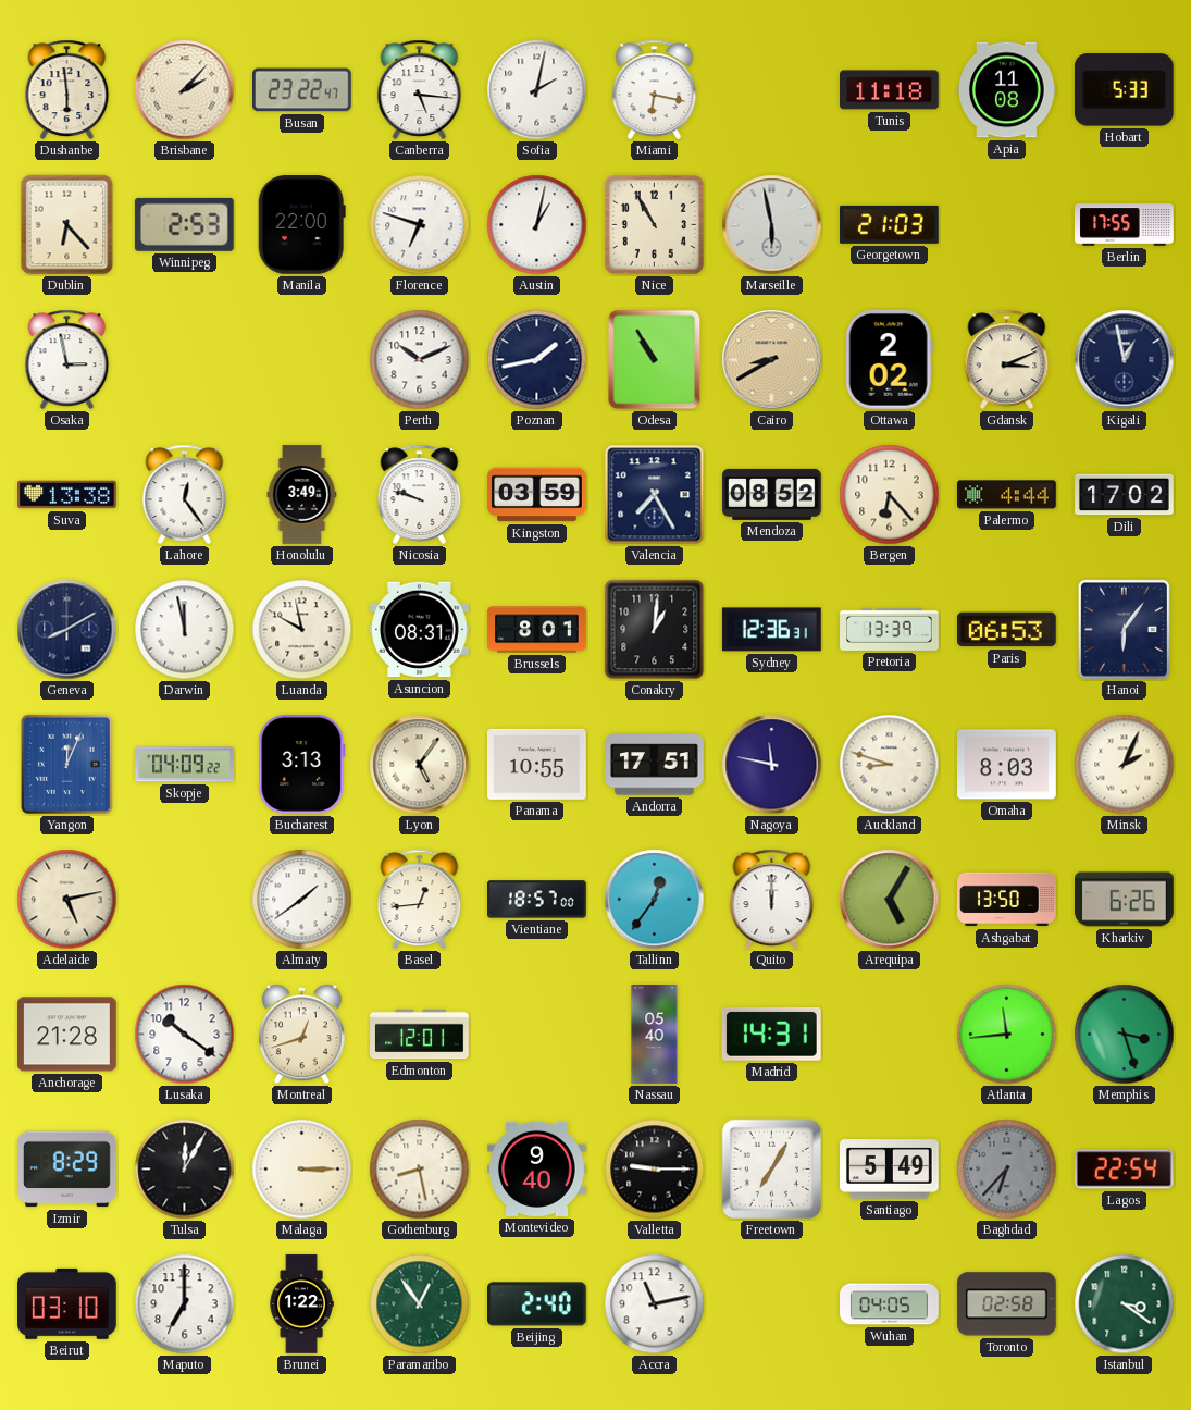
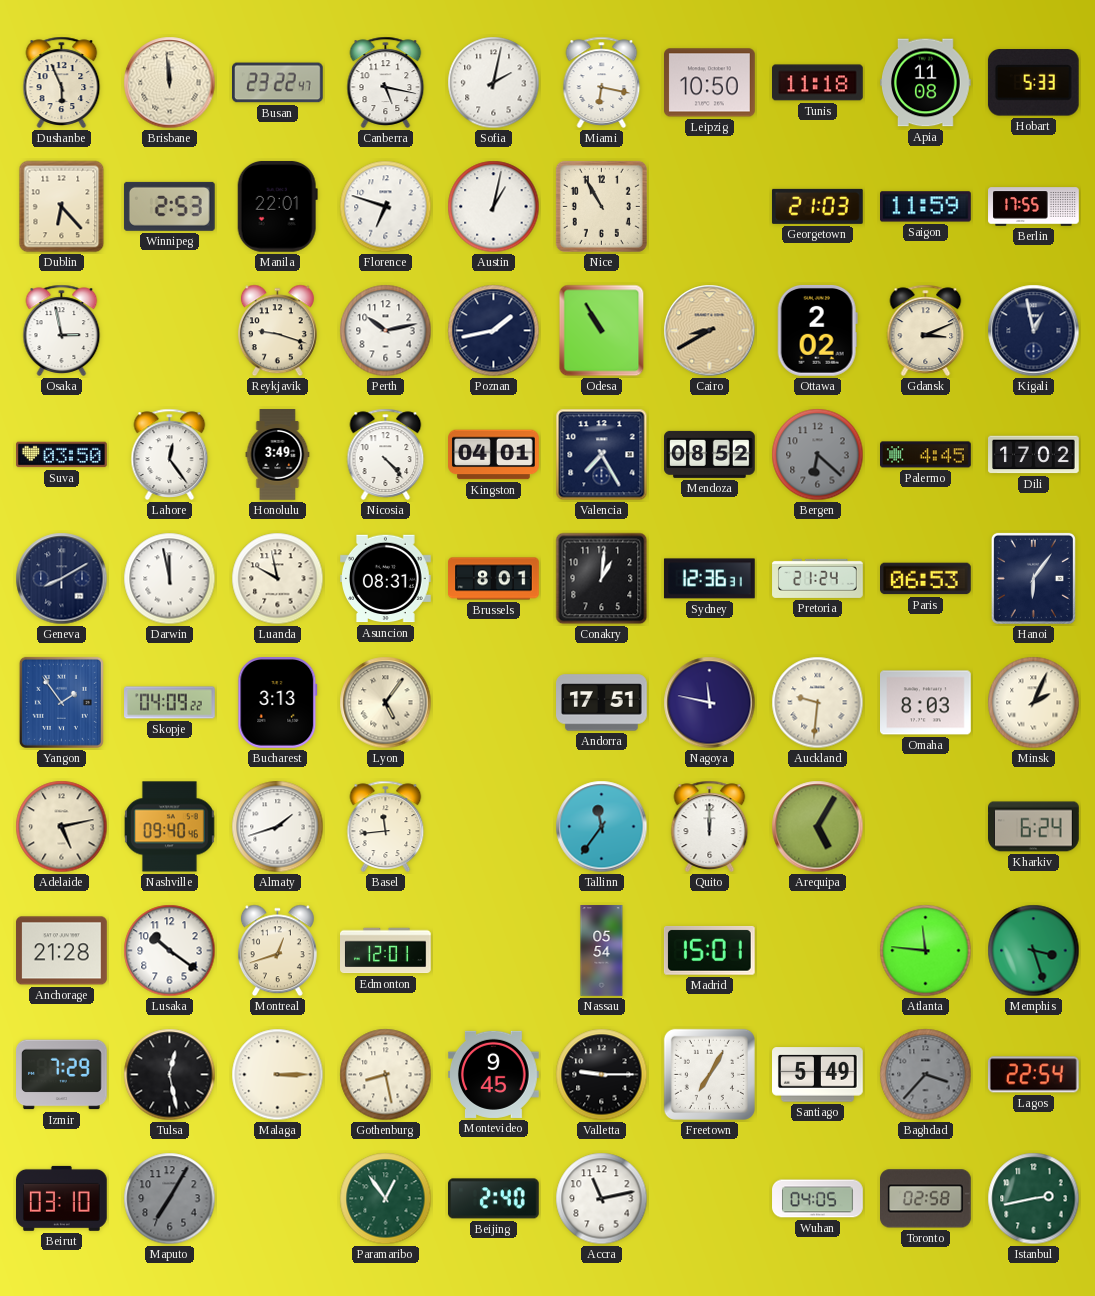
Dushanbe: 5:59 -> 5:56
Brisbane: 2:07 -> 11:59
Canberra: 5:16 -> 5:17
Leipzig: none -> 10:50
Manila: 22:00 -> 22:01
Marseille: 5:58 -> none
Saigon: none -> 11:59
Reykjavik: none -> 9:18
Perth: 10:11 -> 10:13
Suva: 13:38 -> 03:50
Nicosia: 9:48 -> 4:23
Kingston: 03:59 -> 04:01
Bergen: 6:23 -> 6:22
Bergen dial: cream -> grey
Palermo: 4:44 -> 4:45
Pretoria: 13:39 -> 21:24
Yangon: 12:04 -> 1:54
Panama: 10:55 -> none
Auckland: 8:48 -> 9:31
Nashville: none -> 09:40
Almaty: 1:39 -> 1:42
Basel: 12:44 -> 11:44
Vientiane: 18:57 -> none
Tallinn: 12:36 -> 11:36
Ashgabat: 13:50 -> none
Kharkiv: 6:26 -> 6:24
Nassau: 05:40 -> 05:54
Madrid: 14:31 -> 15:01
Atlanta: 11:44 -> 11:46
Izmir: 8:29 -> 7:29
Tulsa: 12:05 -> 12:28
Montevideo: 9:40 -> 9:45
Baghdad: 6:37 -> 3:37
Maputo: 7:00 -> 7:05
Maputo dial: white -> grey
Brunei: 1:22 -> none
Istanbul: 3:21 -> 2:43
